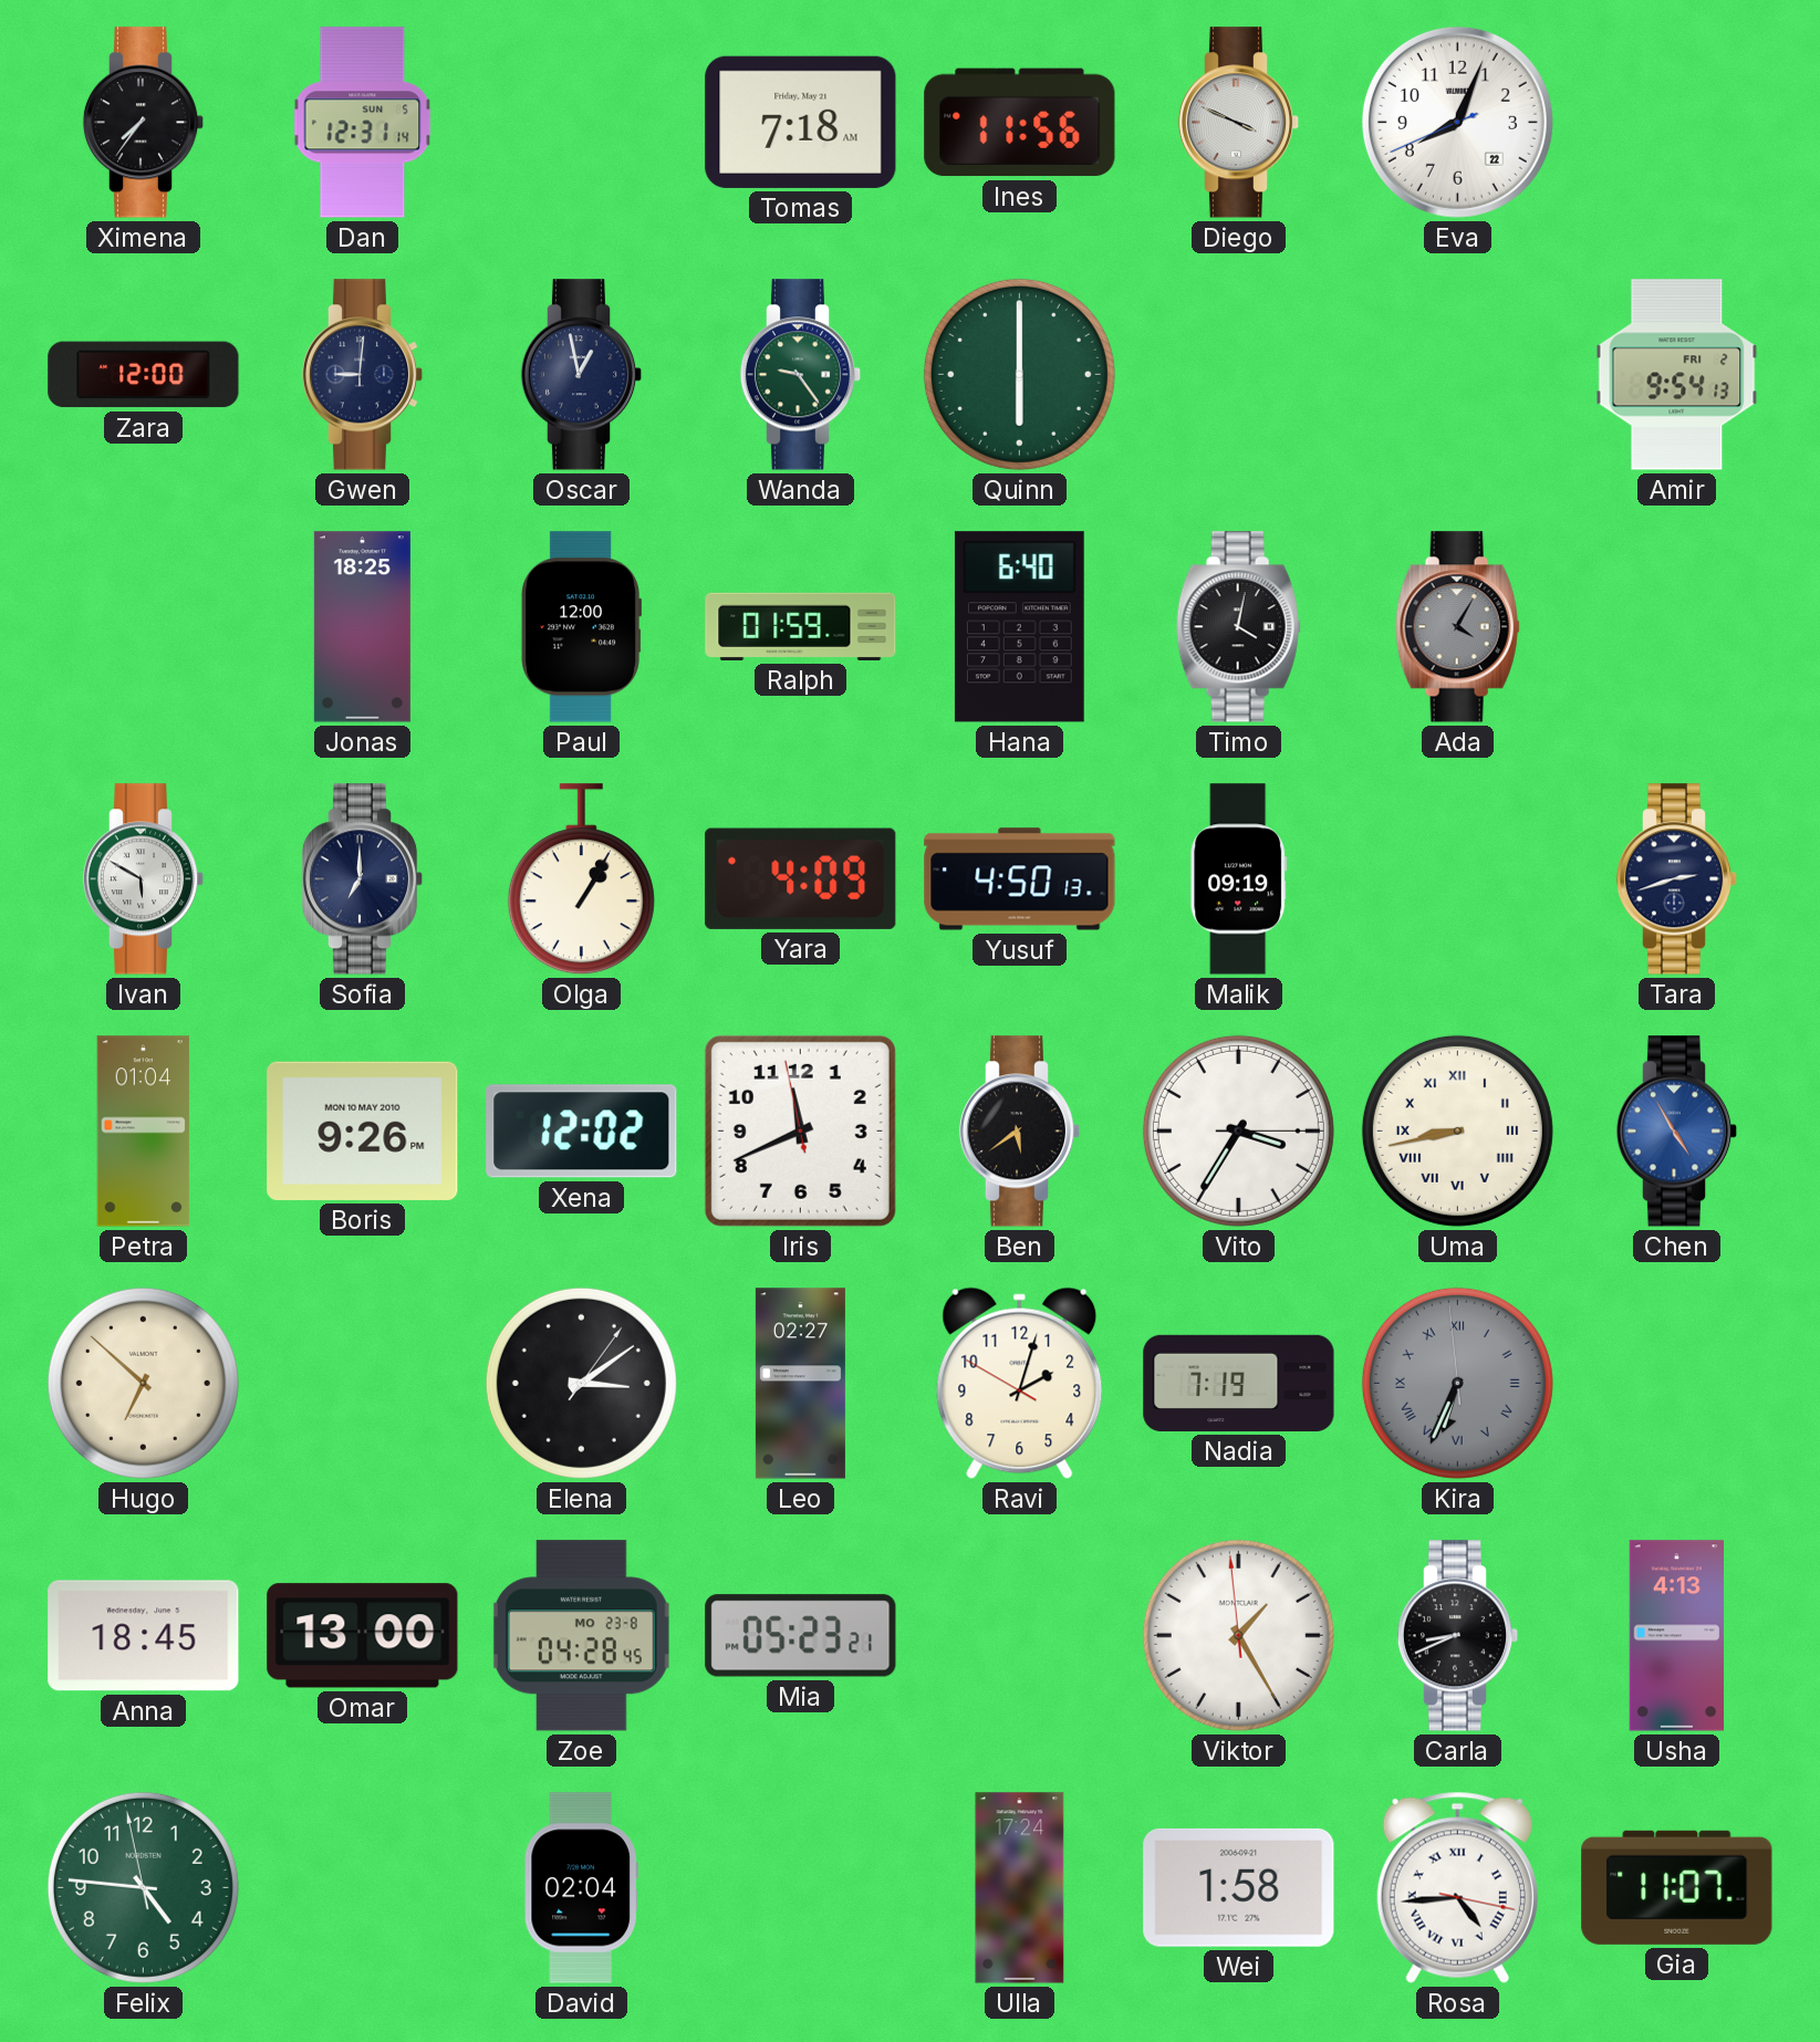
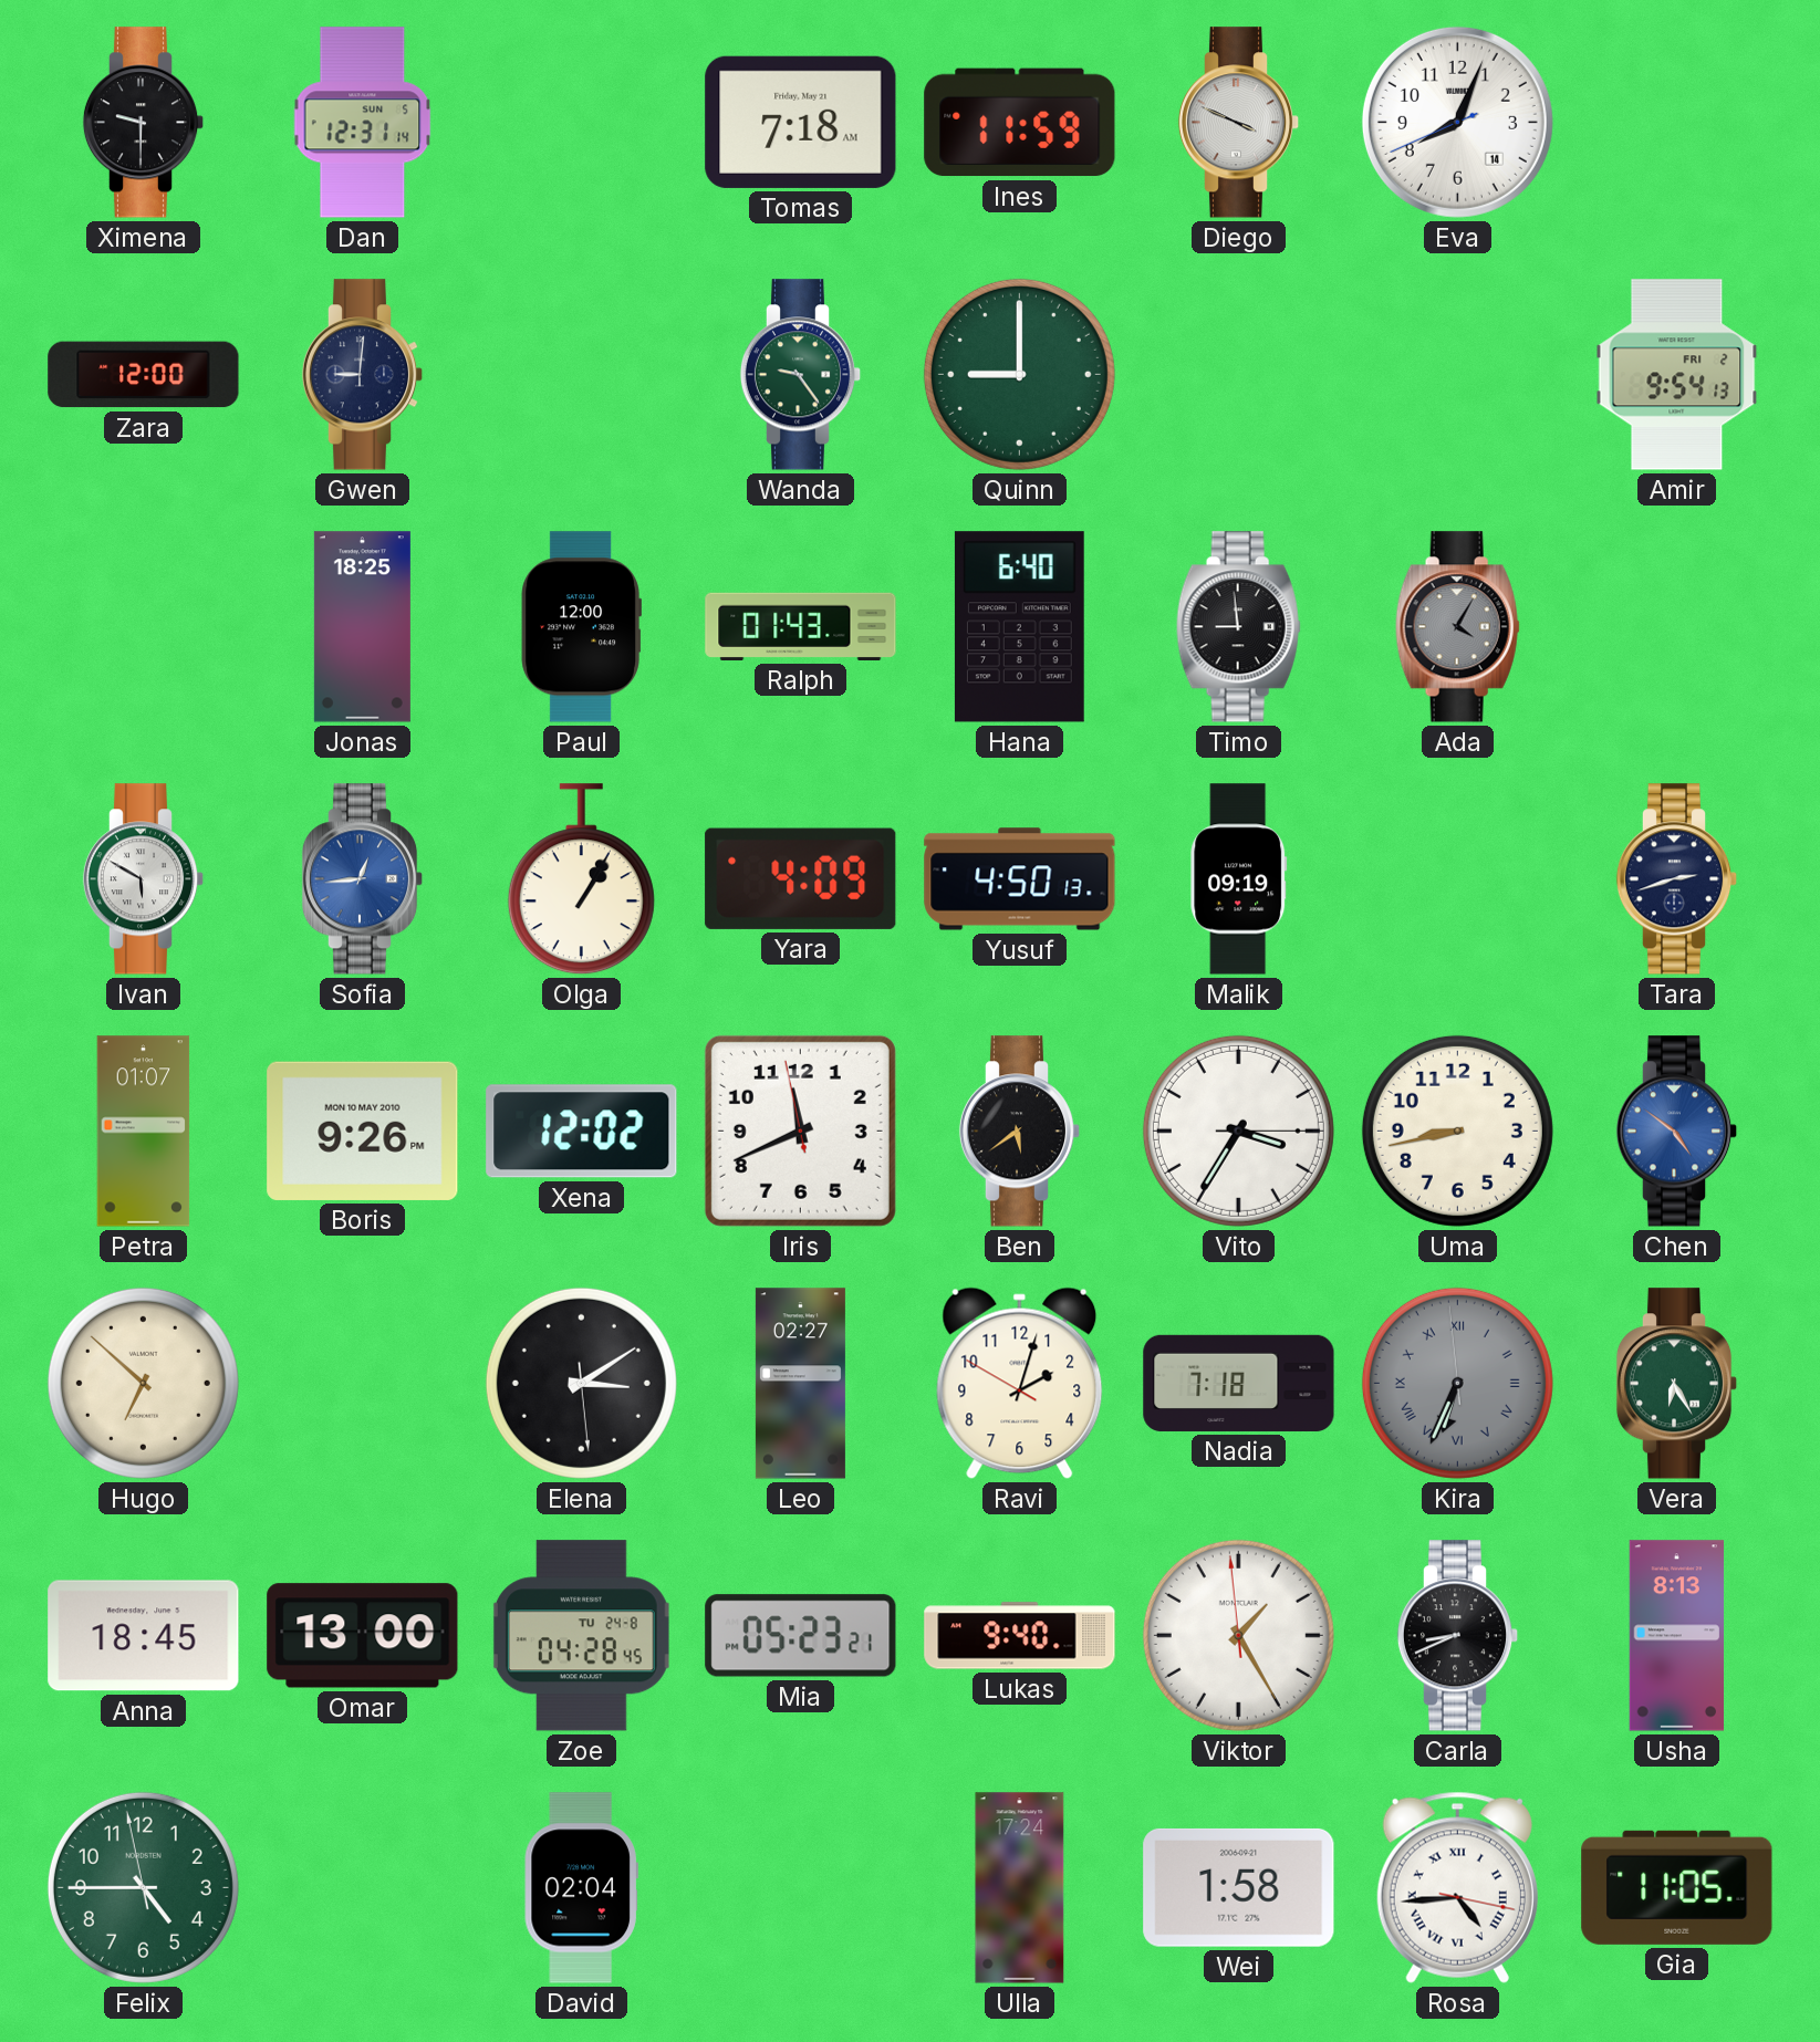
Ximena: 7:36 -> 9:30
Ines: 11:56 -> 11:59
Eva date: 22 -> 14
Oscar: 12:58 -> none
Quinn: 6:00 -> 9:00
Ralph: 01:59 -> 01:43
Timo: 4:02 -> 8:59
Sofia: 7:00 -> 12:44
Sofia dial: navy -> blue
Petra: 01:04 -> 01:07
Uma numerals: Roman -> Arabic
Chen: 4:55 -> 4:51
Elena: 3:09:06 -> 3:09:29
Nadia: 7:19 -> 7:18
Vera: none -> 6:25
Zoe date: MO 23-8 -> TU 24-8
Lukas: none -> 9:40
Usha: 4:13 -> 8:13
Felix: 4:45 -> 4:44
Gia: 11:07 -> 11:05
